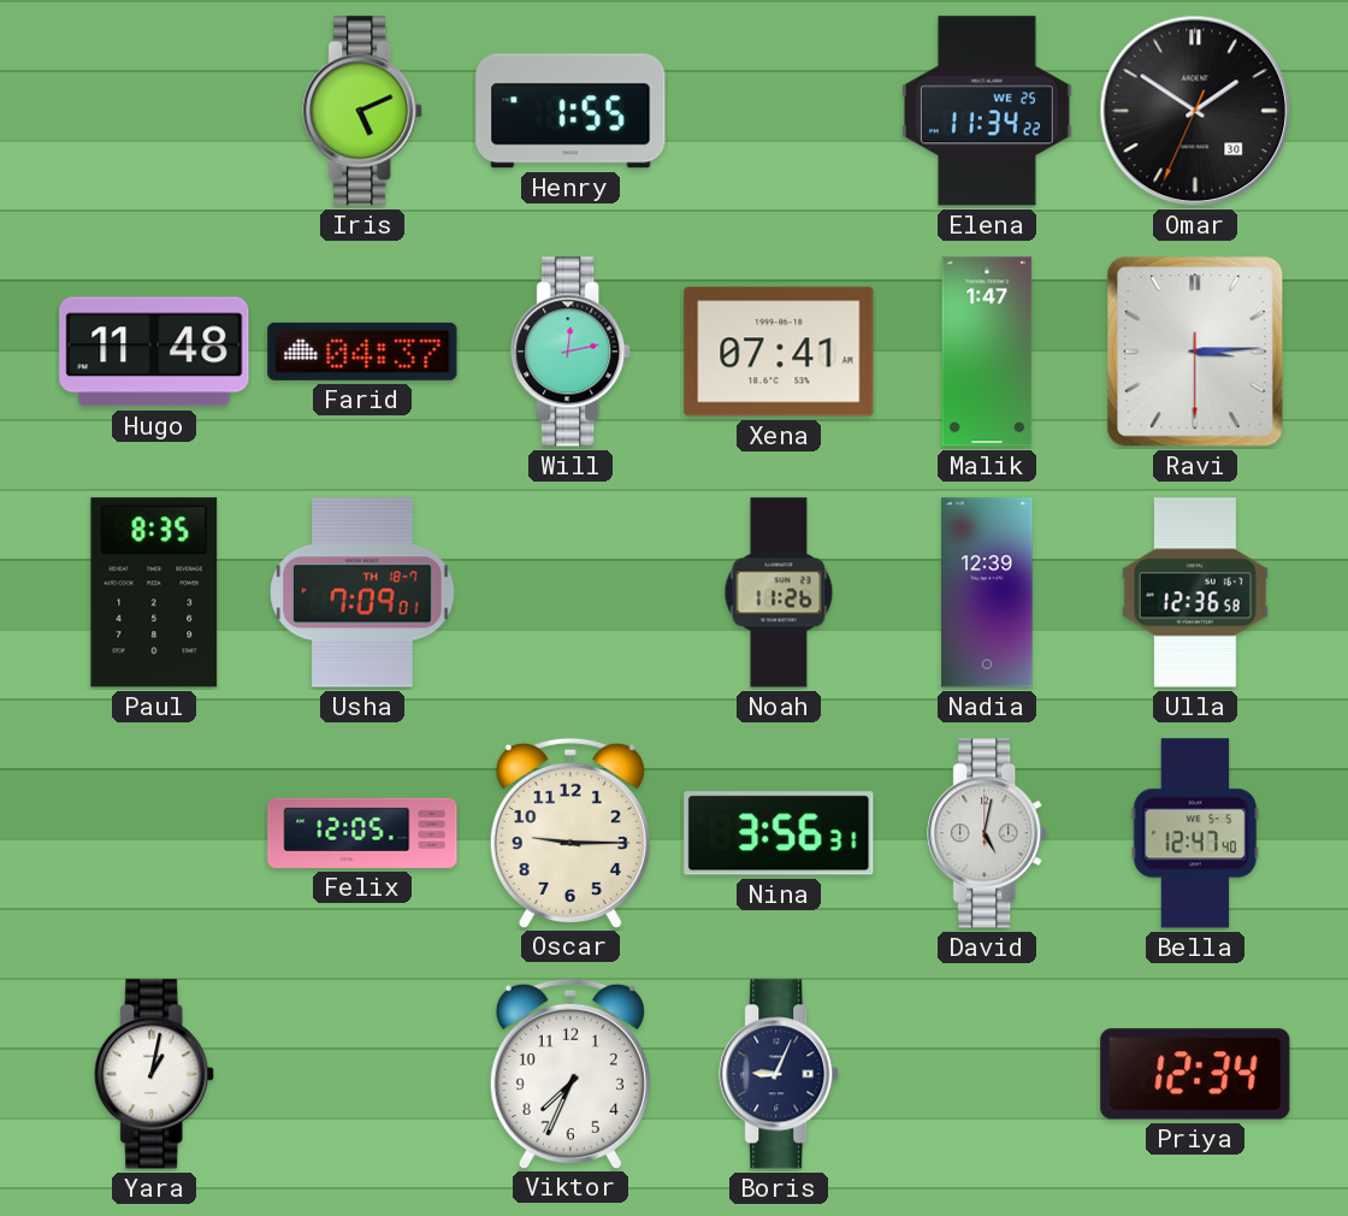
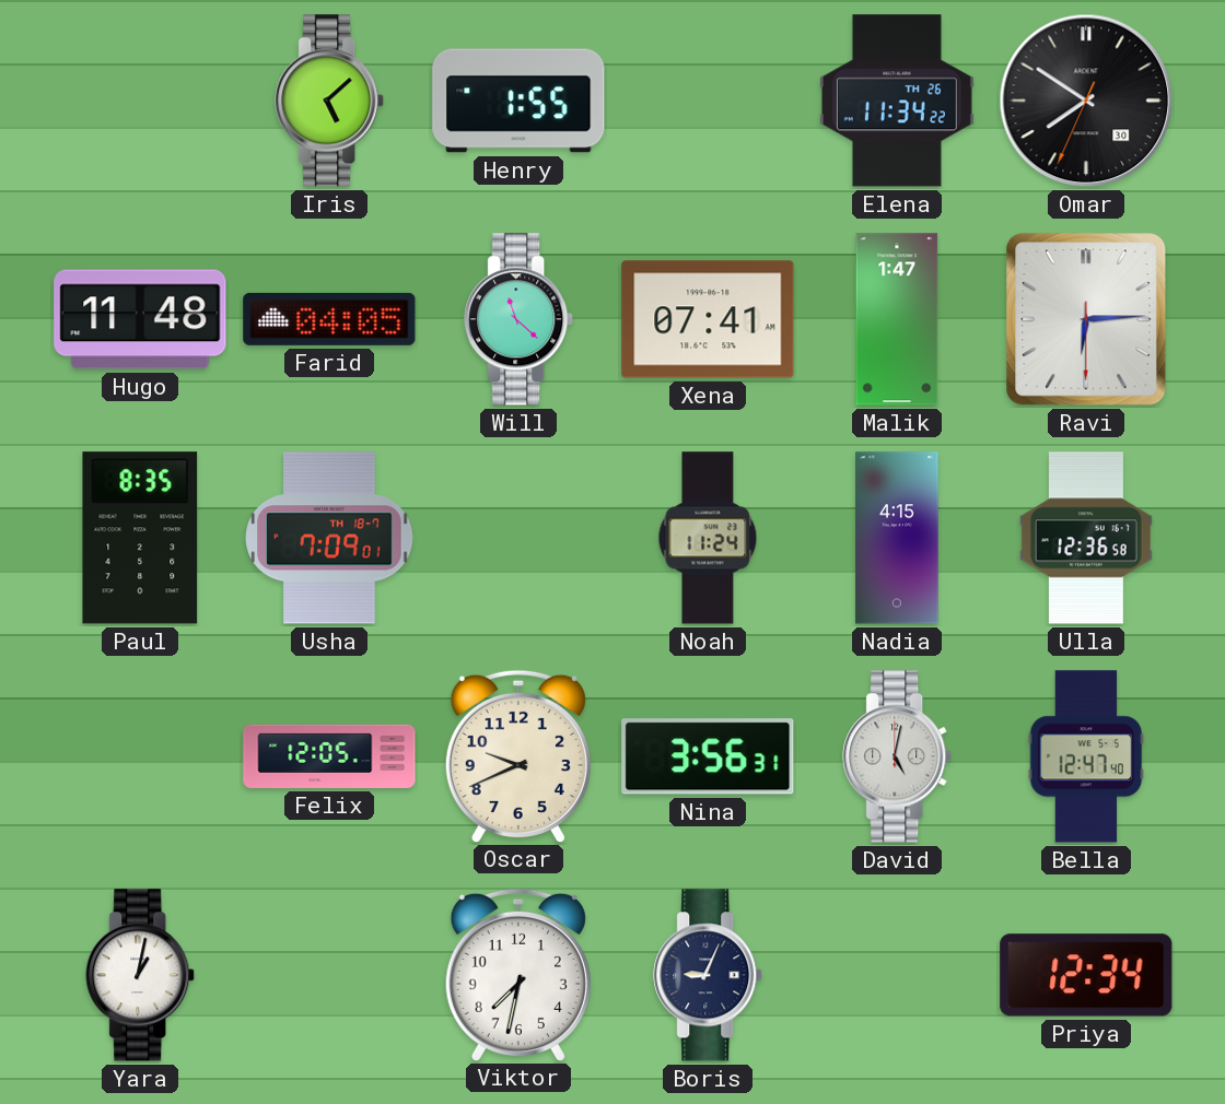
Iris: 5:11 -> 5:08
Elena date: WE 25 -> TH 26
Omar: 1:50 -> 7:50
Farid: 04:37 -> 04:05
Will: 12:13 -> 11:22
Ravi: 3:14 -> 6:14
Noah: 11:26 -> 11:24
Nadia: 12:39 -> 4:15
Oscar: 9:15 -> 9:41
Viktor: 7:34 -> 7:32
